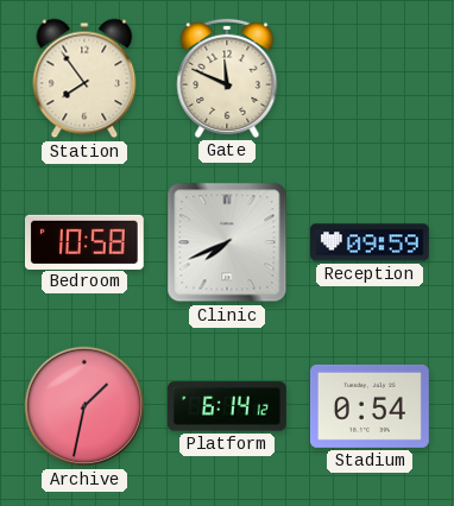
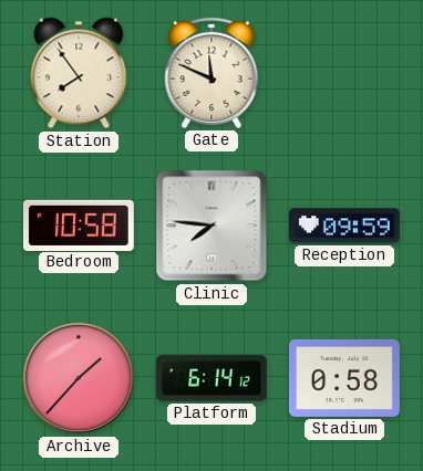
Clinic: 7:41 -> 7:46
Archive: 1:32 -> 1:37
Stadium: 0:54 -> 0:58
